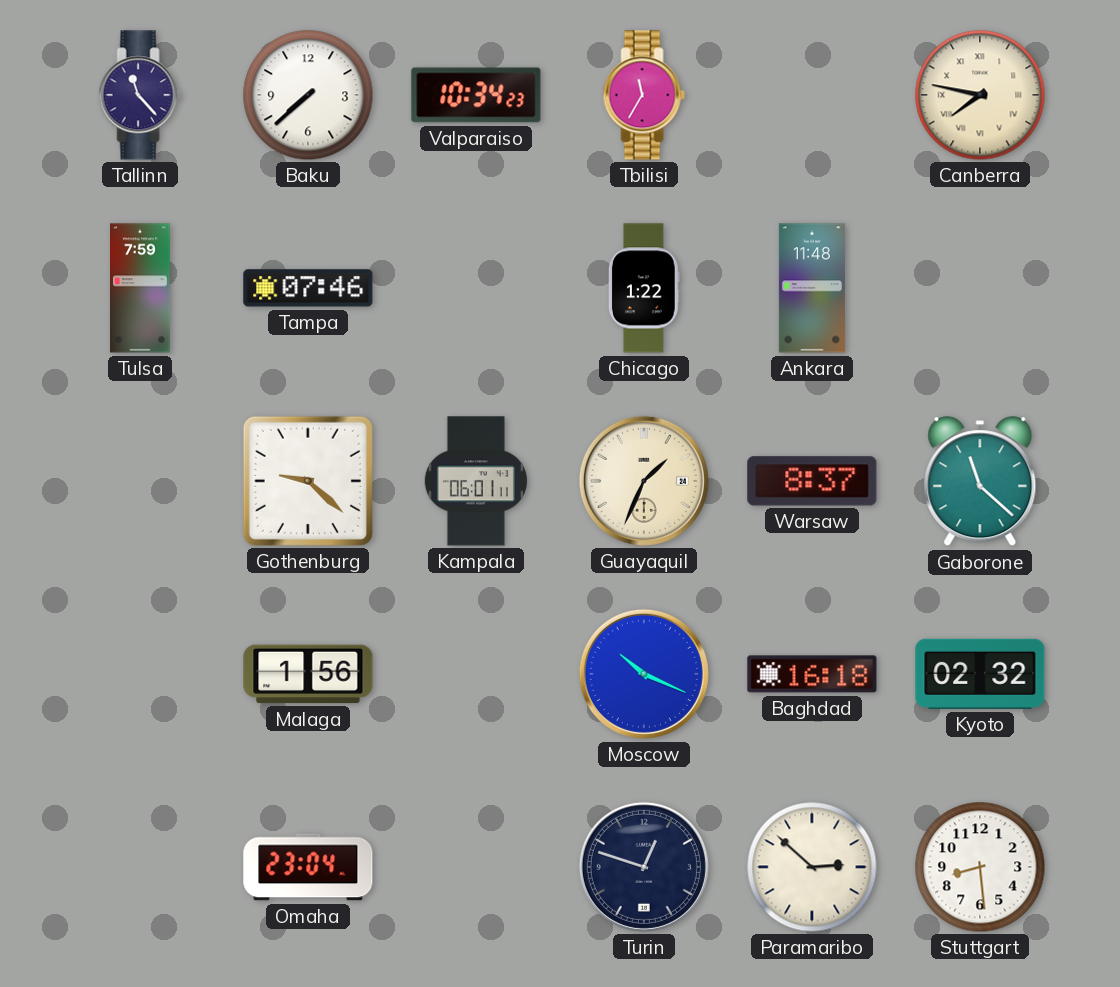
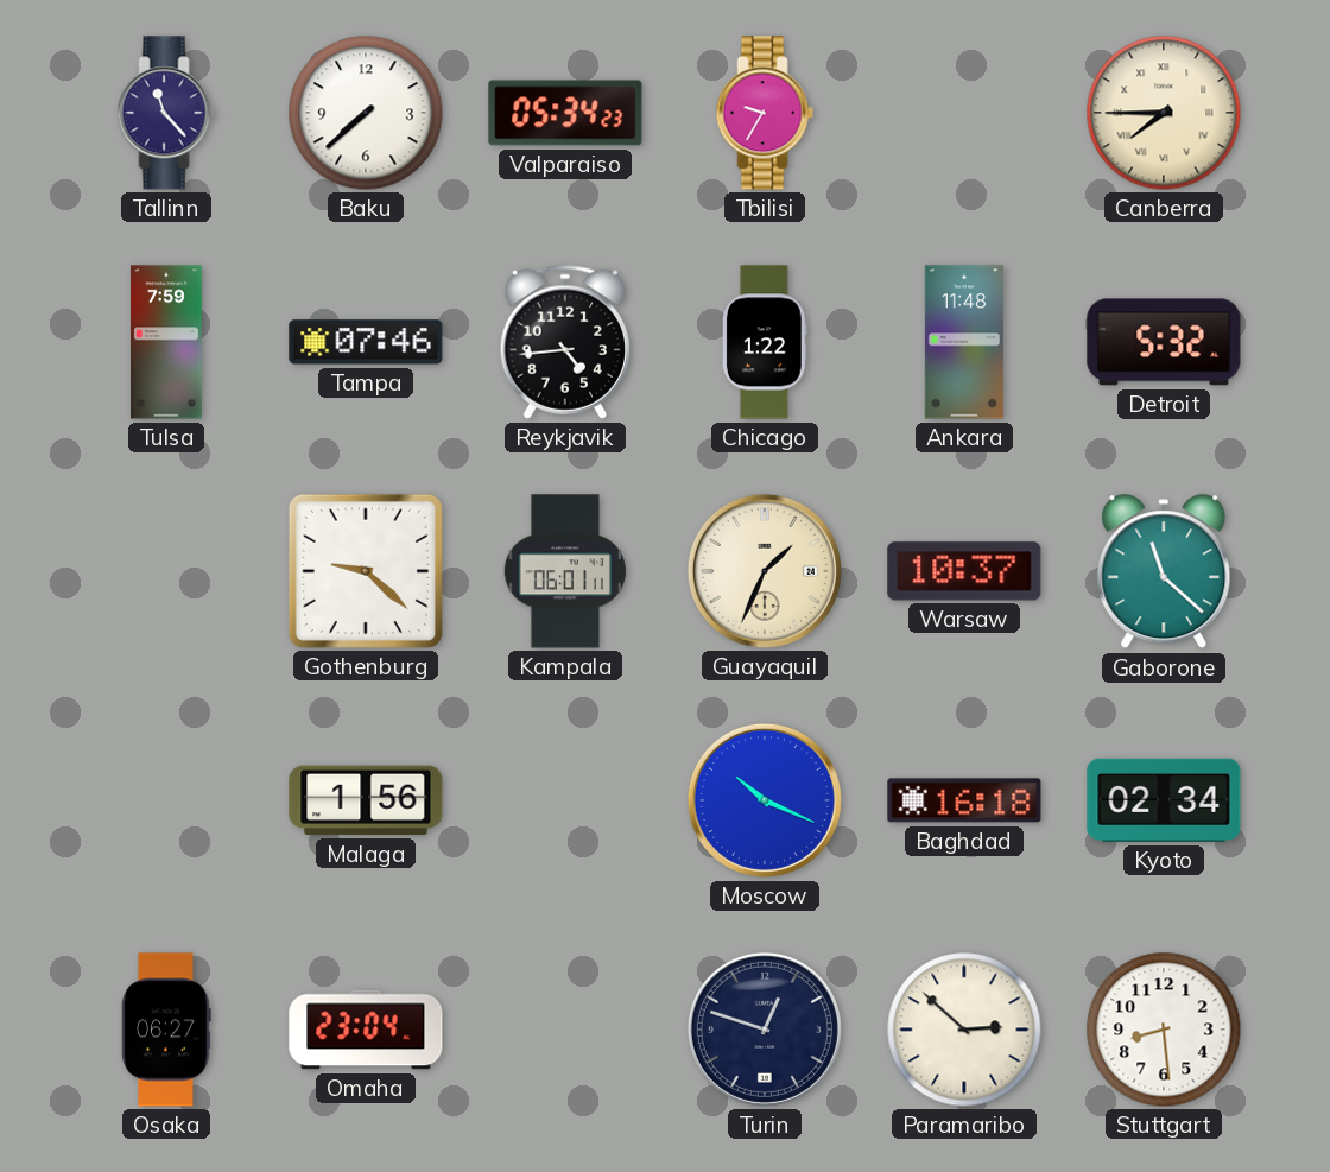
Valparaiso: 10:34 -> 05:34
Tbilisi: 11:35 -> 9:35
Canberra: 7:47 -> 7:45
Reykjavik: none -> 4:44
Detroit: none -> 5:32
Warsaw: 8:37 -> 10:37
Kyoto: 02:32 -> 02:34
Osaka: none -> 06:27
